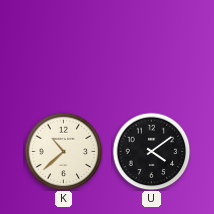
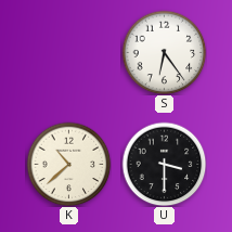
S: none -> 6:24
U: 4:09 -> 3:30
